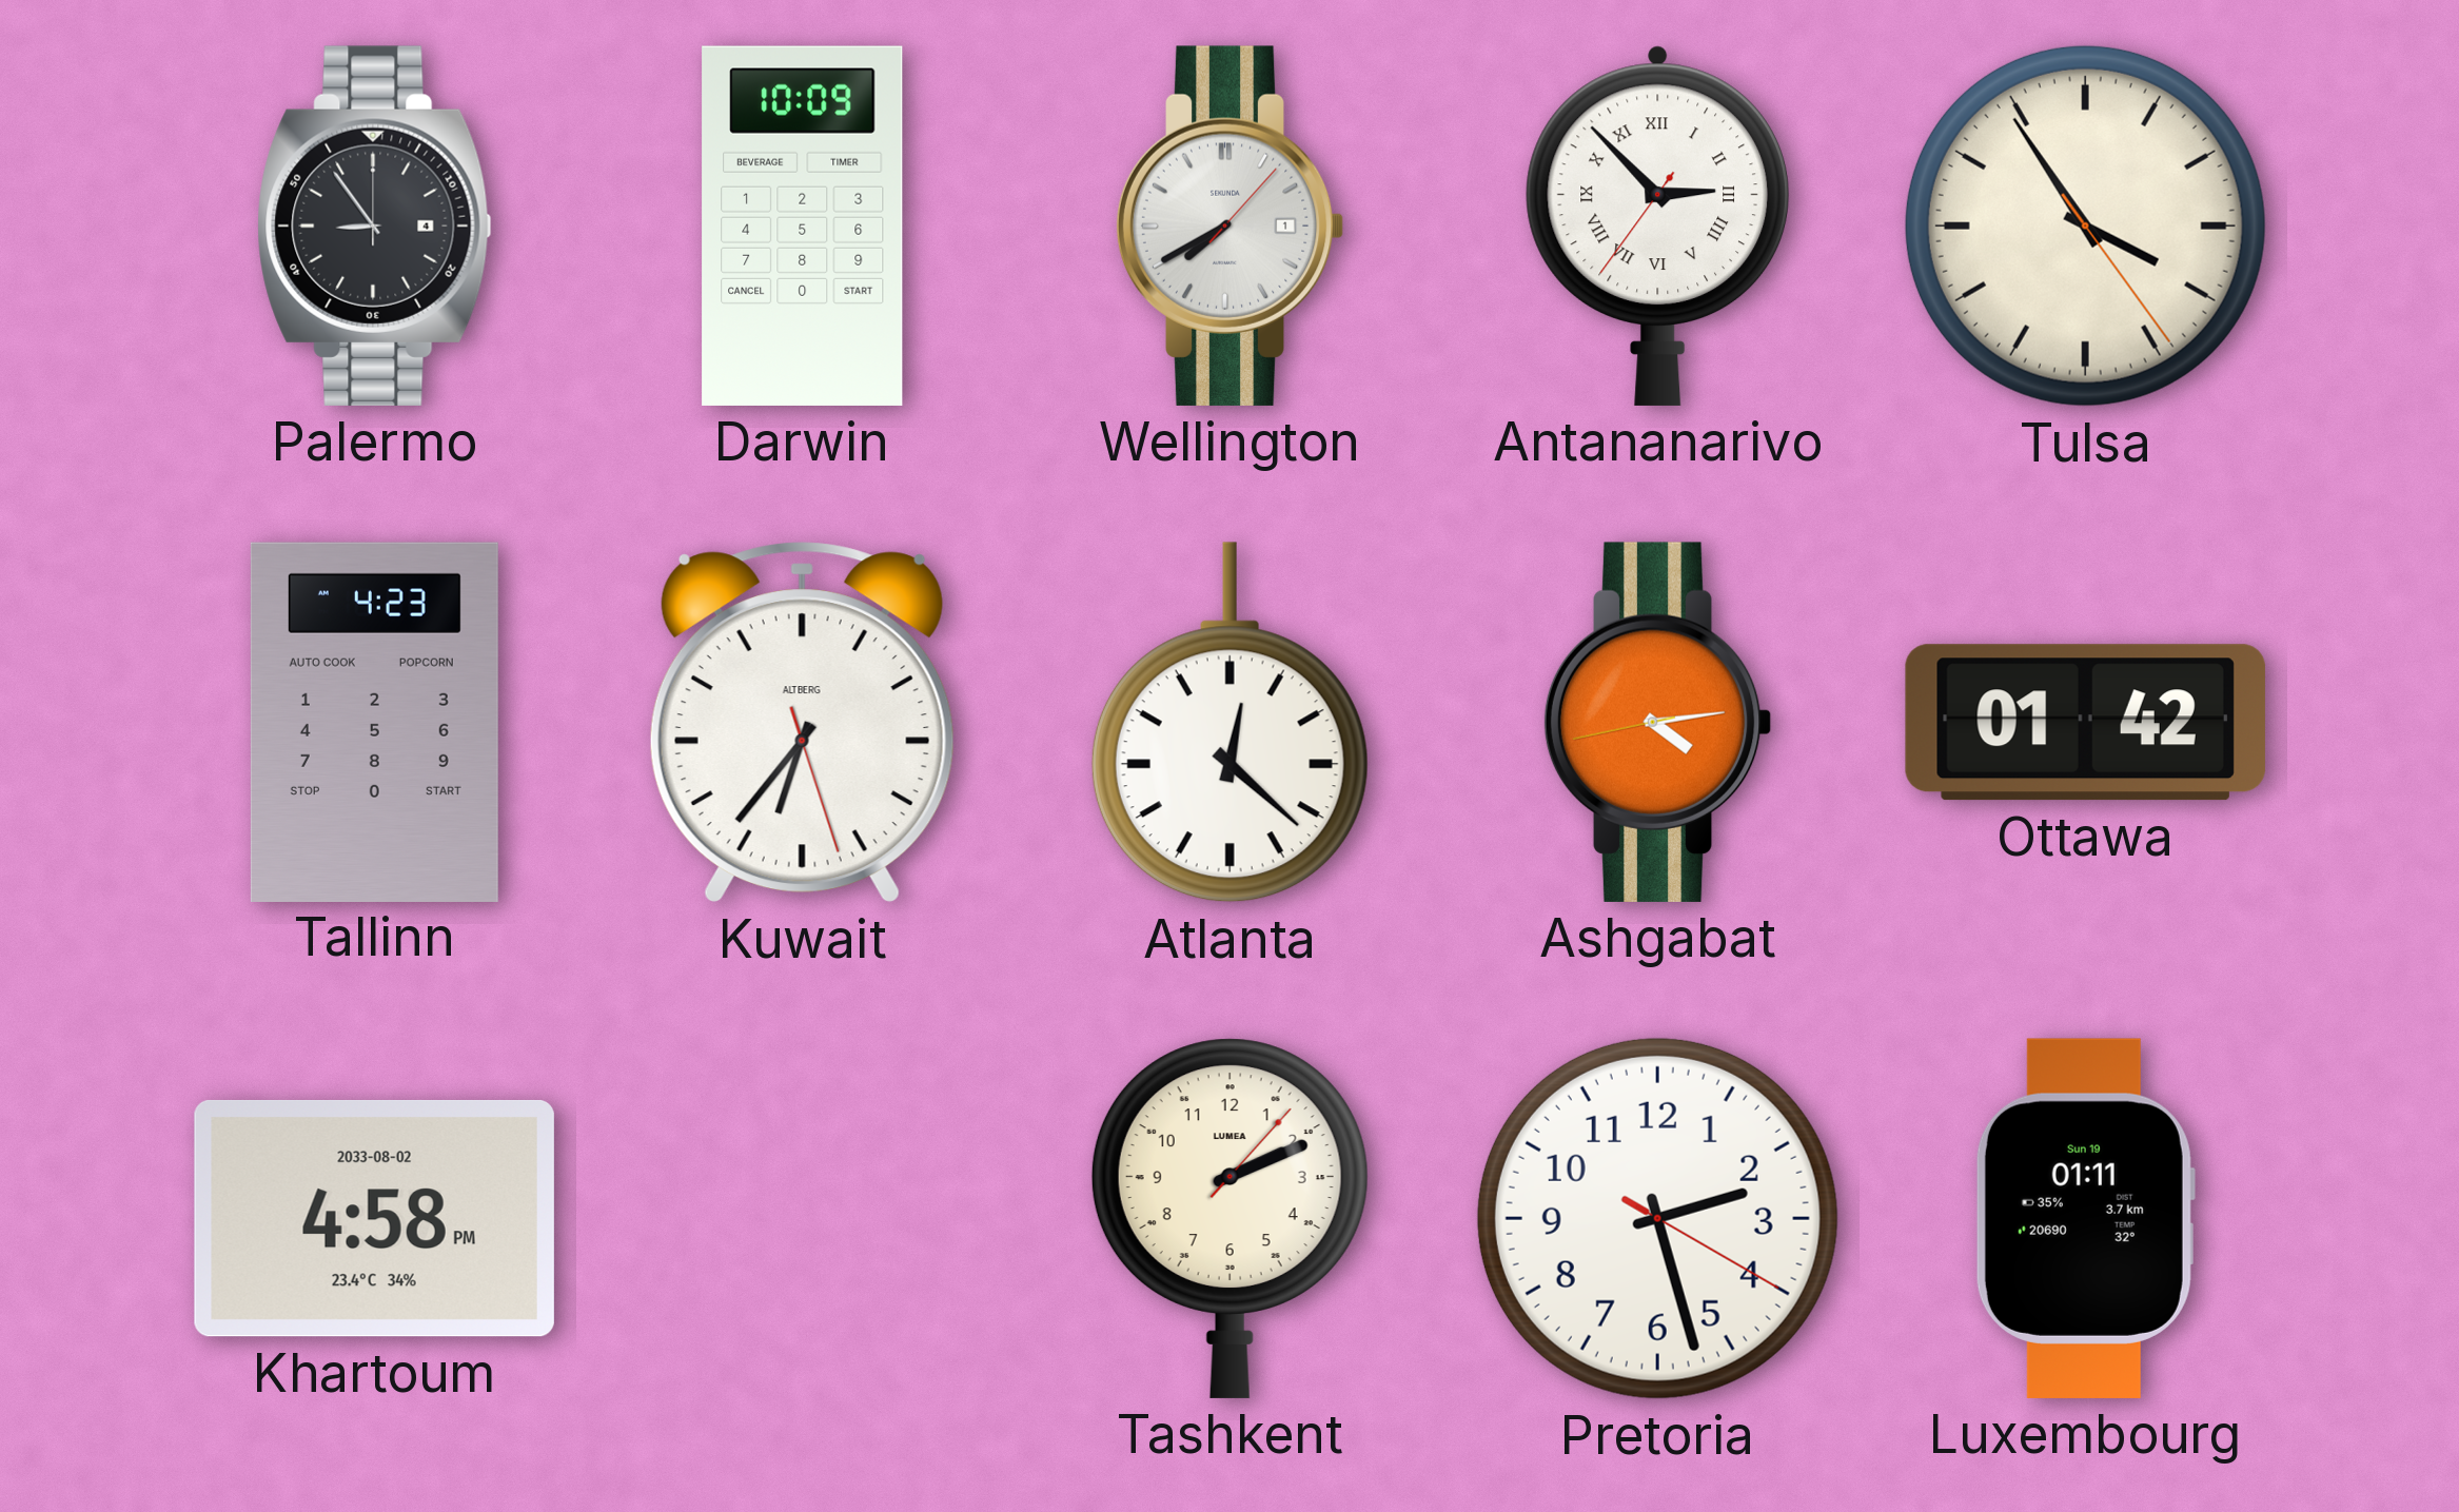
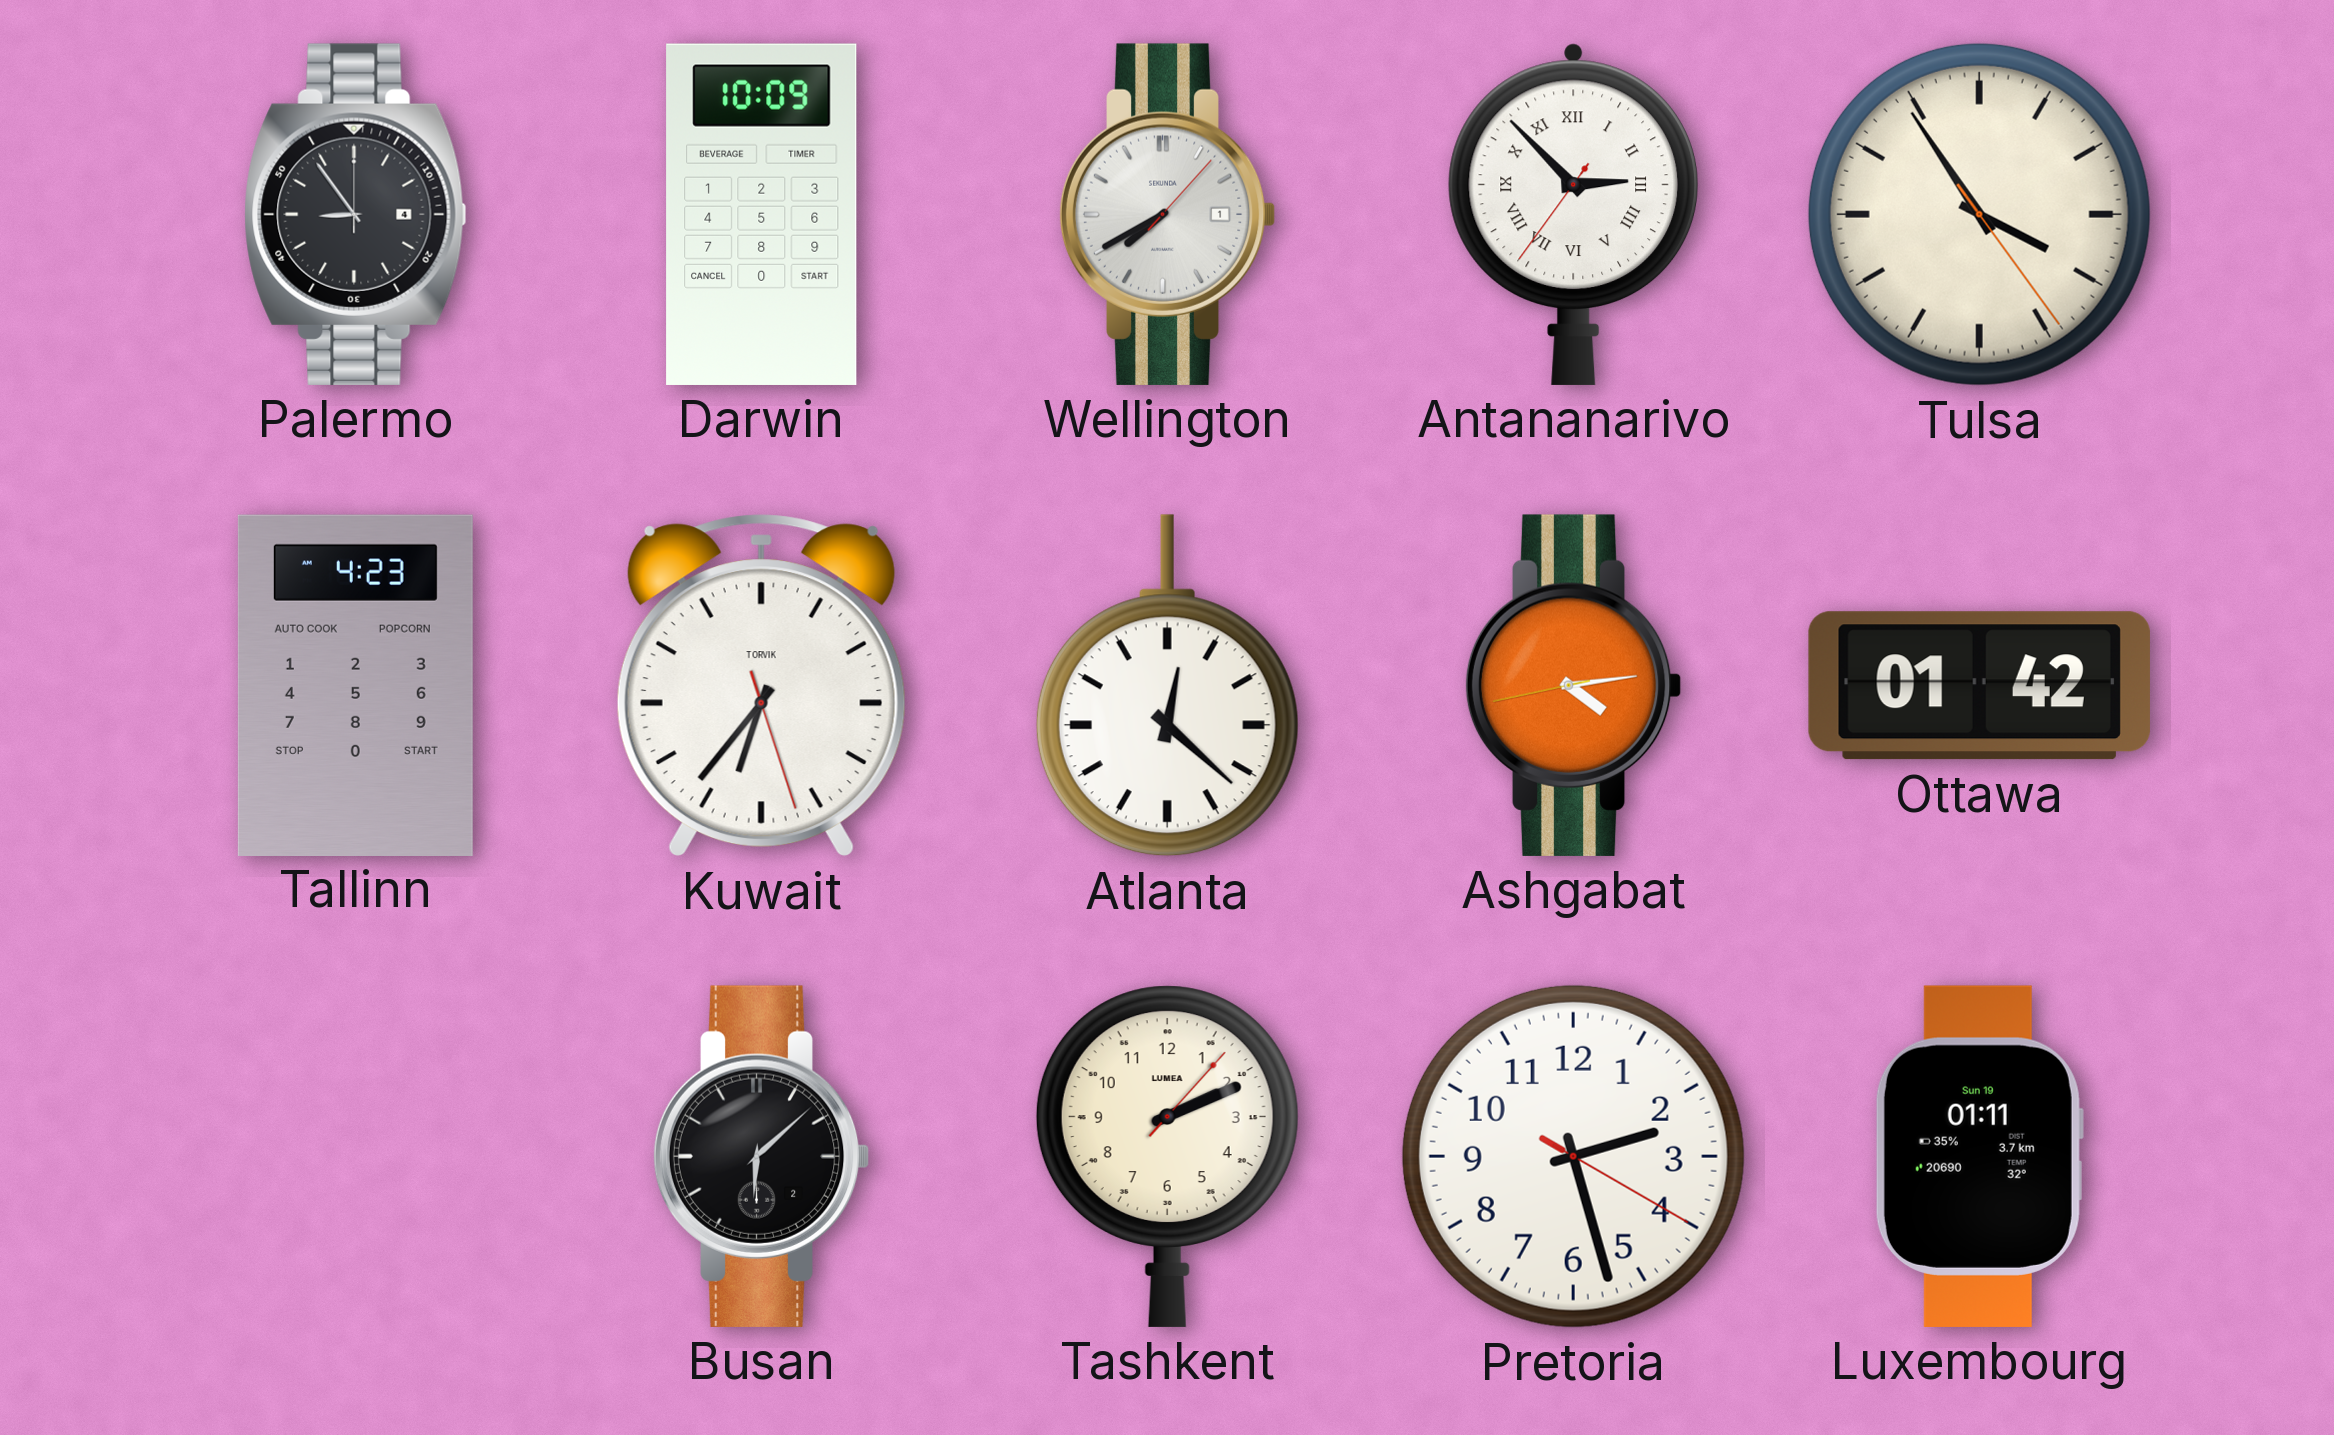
Kuwait brand: ALTBERG -> TORVIK
Khartoum: 4:58 -> none
Busan: none -> 6:08
